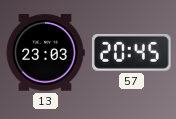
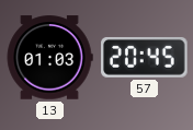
13: 23:03 -> 01:03
